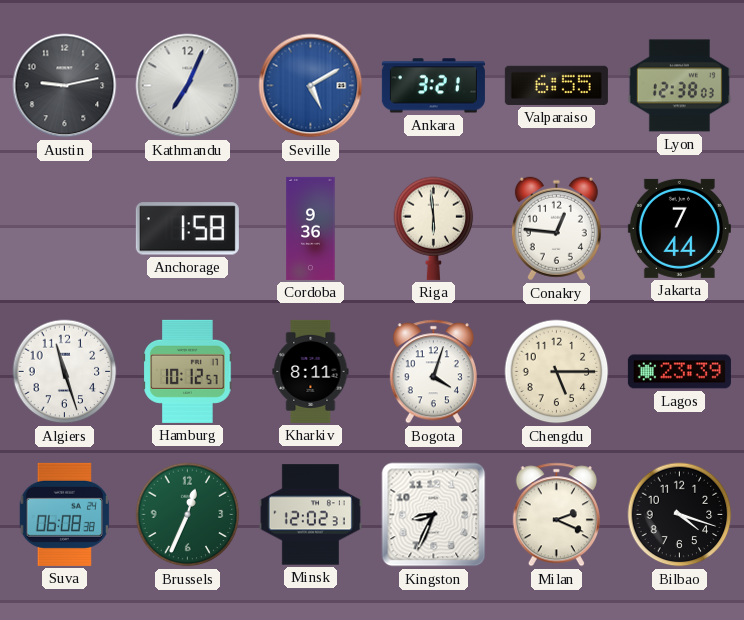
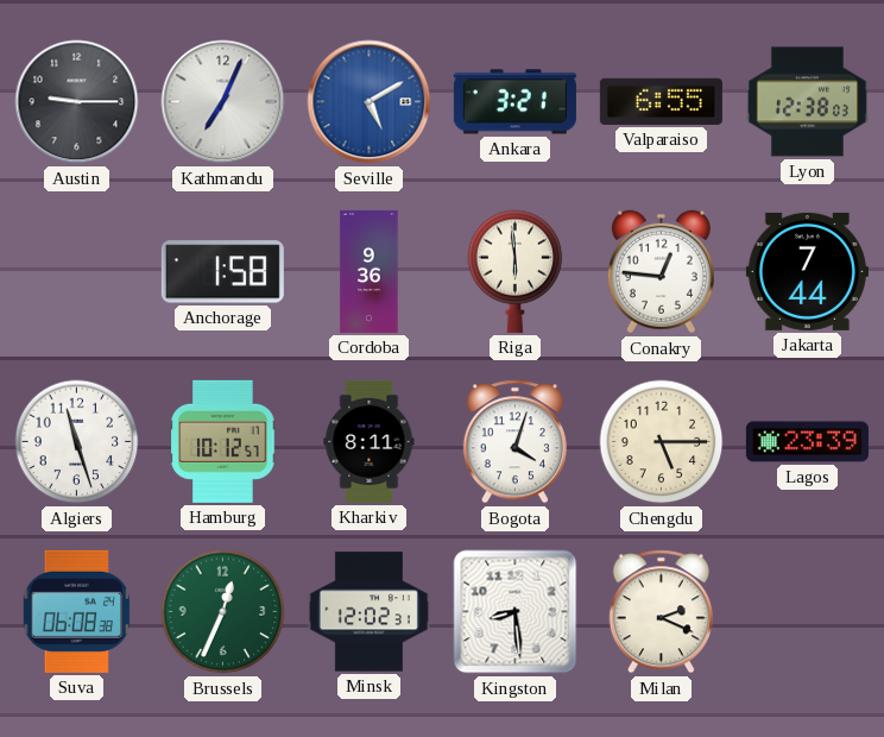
Austin: 9:13 -> 9:15
Kingston: 8:34 -> 8:29
Bilbao: 4:18 -> none
